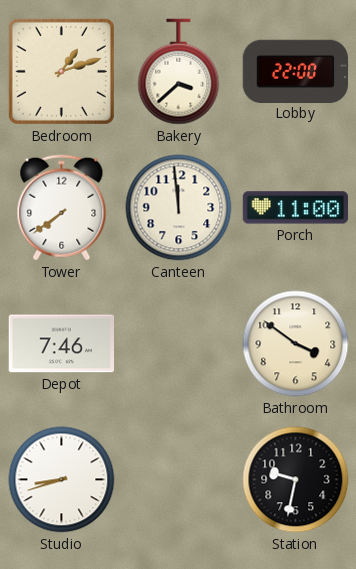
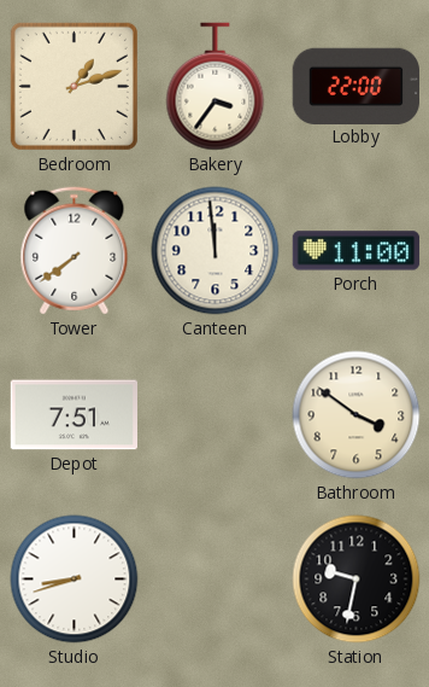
Bakery: 3:38 -> 3:36
Depot: 7:46 -> 7:51
